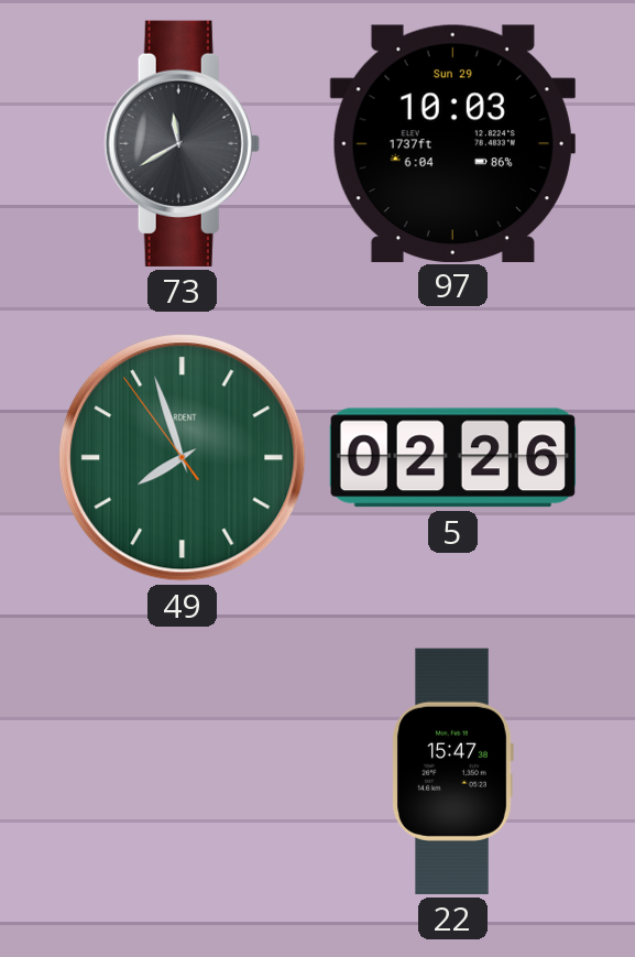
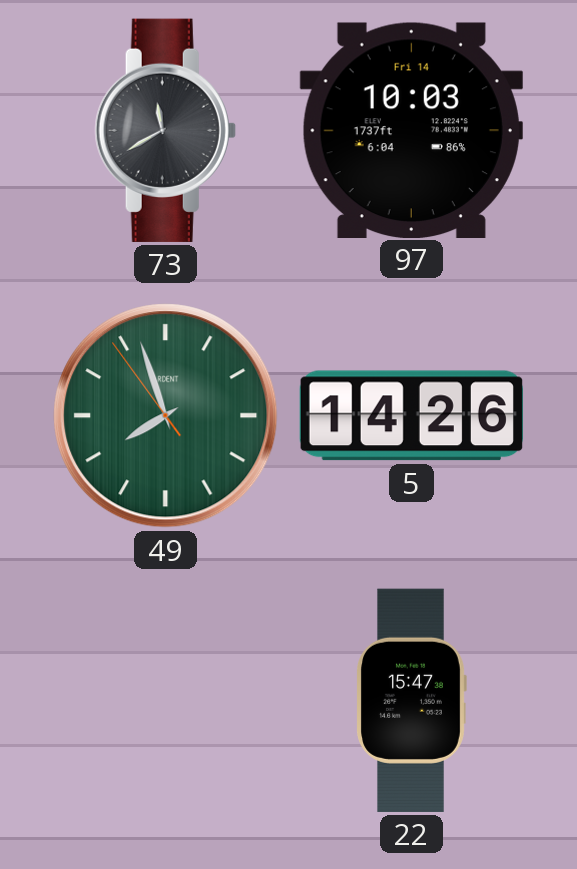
97 date: Sun 29 -> Fri 14
5: 02:26 -> 14:26
